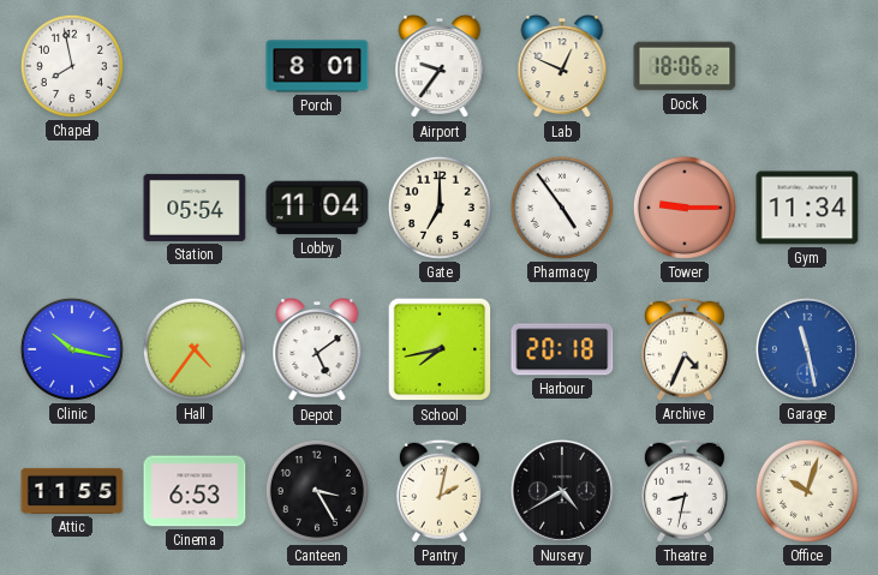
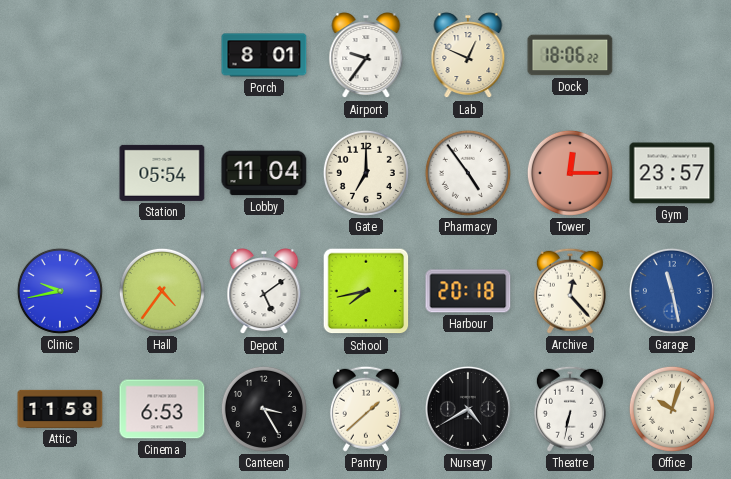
Chapel: 7:58 -> none
Tower: 9:15 -> 12:15
Gym: 11:34 -> 23:57
Clinic: 10:17 -> 9:43
Archive: 4:34 -> 12:23
Attic: 11:55 -> 11:58
Pantry: 2:02 -> 1:38
Theatre: 8:32 -> 6:32
